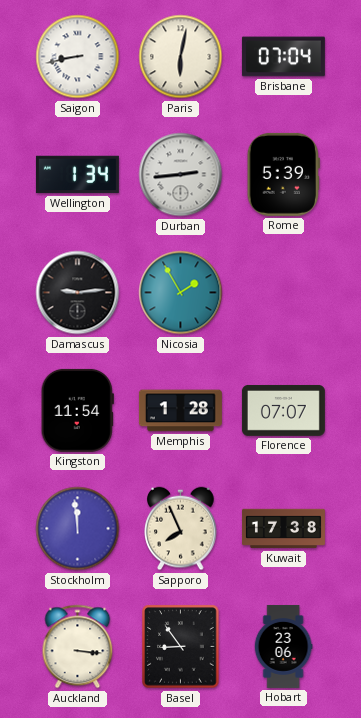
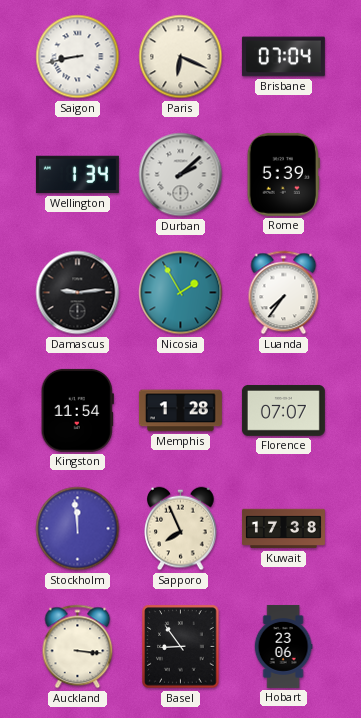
Paris: 6:02 -> 6:19
Durban: 2:44 -> 2:08
Luanda: none -> 7:36
